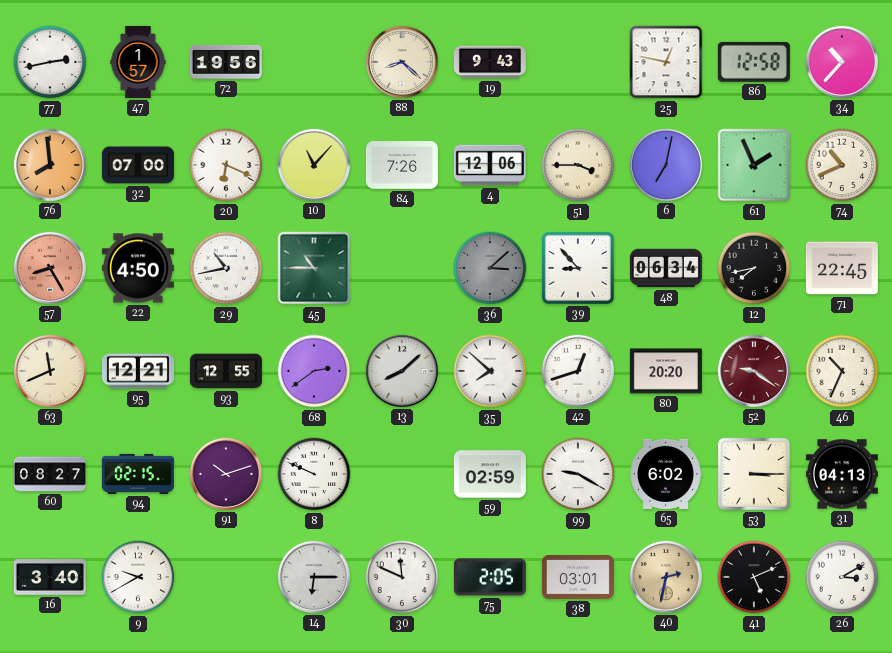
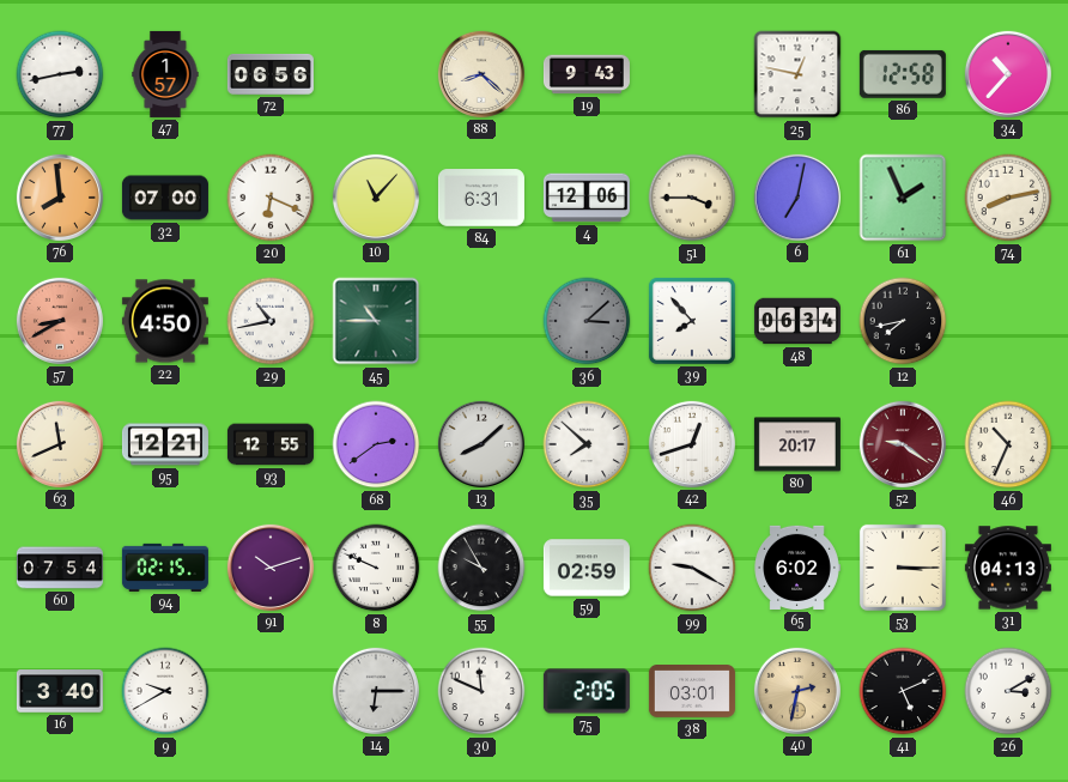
72: 19:56 -> 06:56
84: 7:26 -> 6:31
74: 10:41 -> 8:13
57: 8:25 -> 8:40
39: 8:53 -> 7:53
71: 22:45 -> none
80: 20:20 -> 20:17
60: 08:27 -> 07:54
55: none -> 9:55
